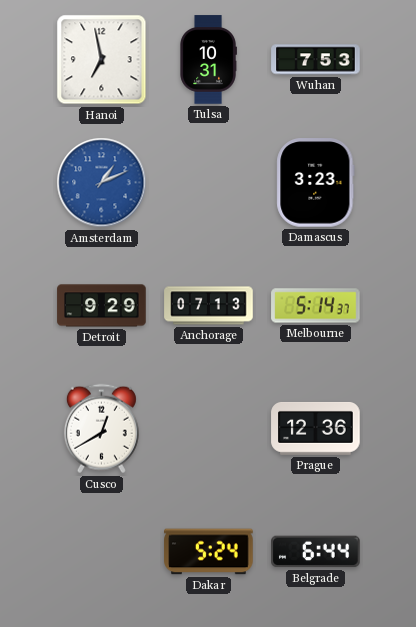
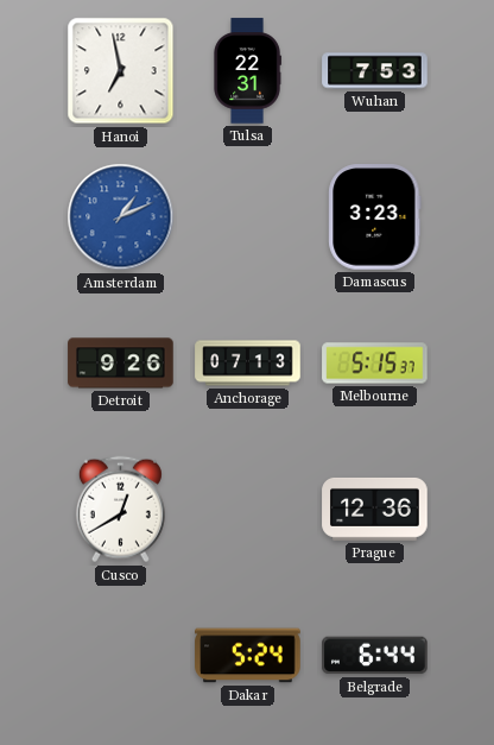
Tulsa: 10:31 -> 22:31
Detroit: 9:29 -> 9:26
Melbourne: 5:14 -> 5:15
